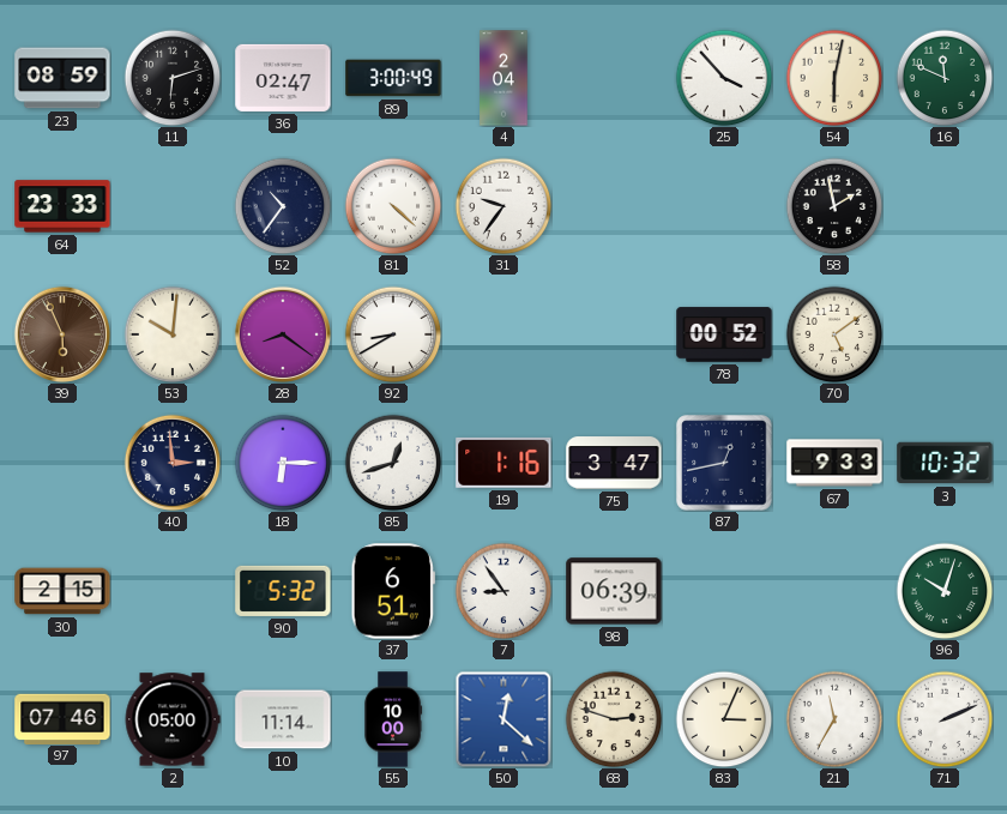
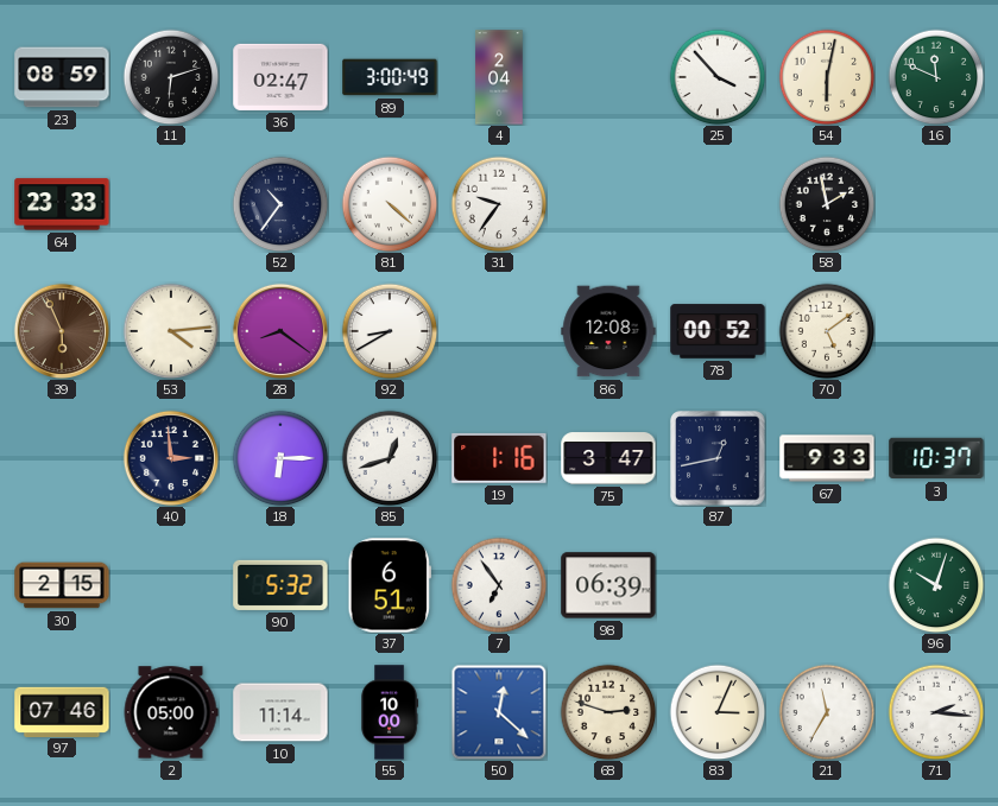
53: 10:01 -> 4:14
86: none -> 12:08
3: 10:32 -> 10:37
7: 8:54 -> 6:54
71: 2:11 -> 2:16
